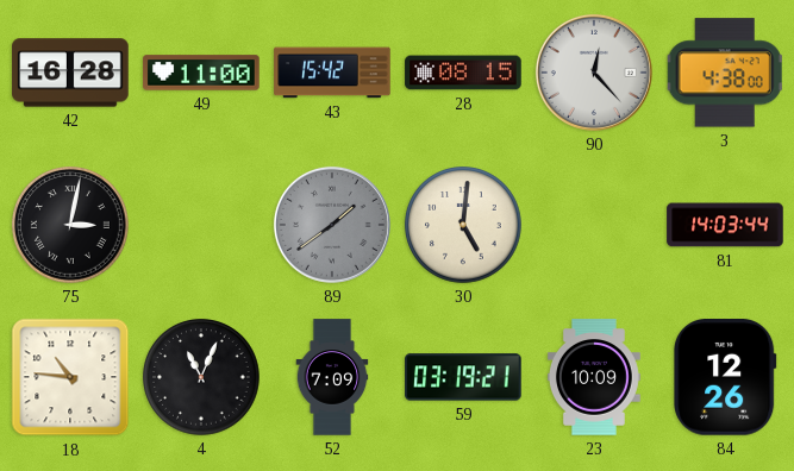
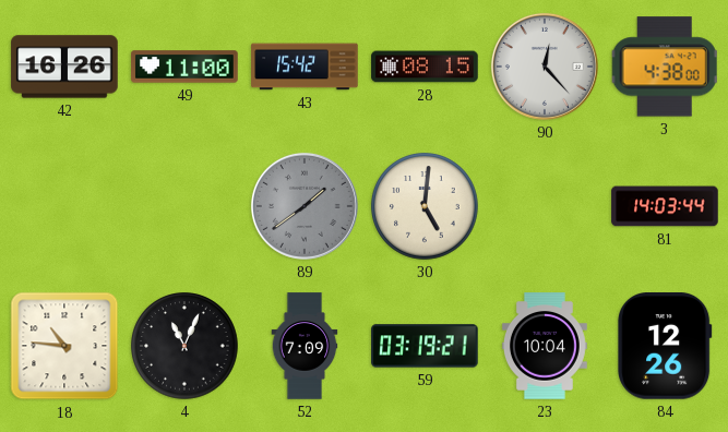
42: 16:28 -> 16:26
75: 3:02 -> none
23: 10:09 -> 10:04
